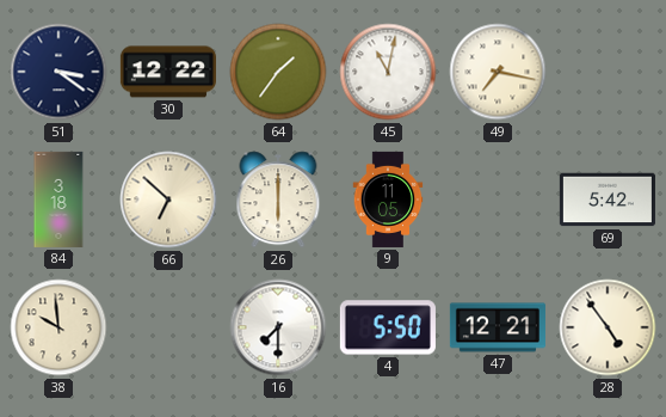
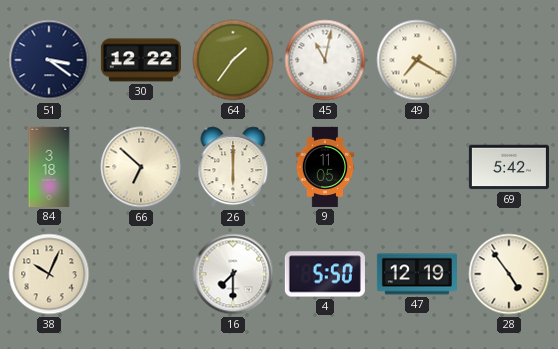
49: 7:17 -> 7:20
38: 9:59 -> 10:04
47: 12:21 -> 12:19
